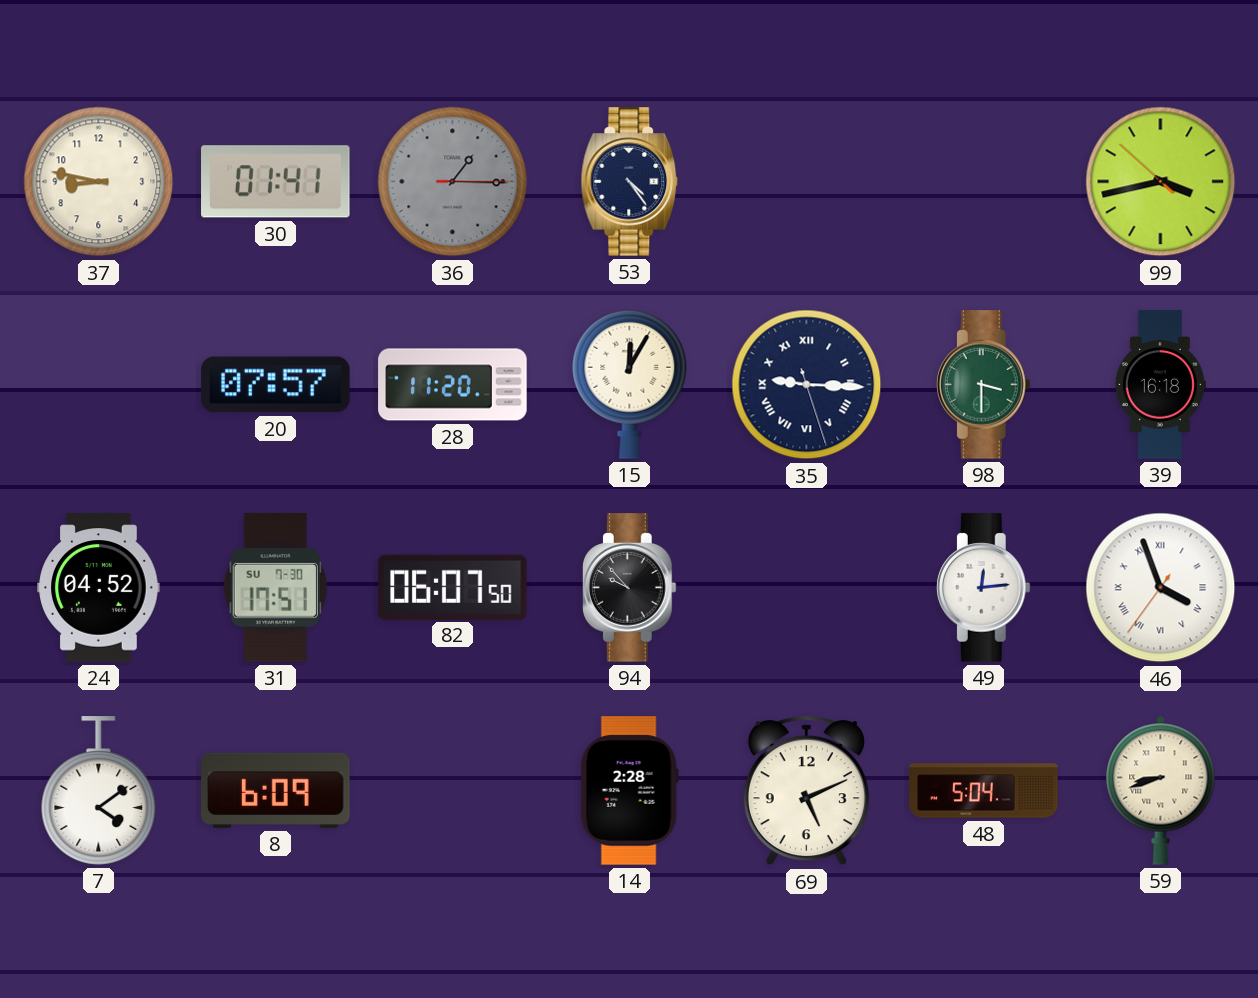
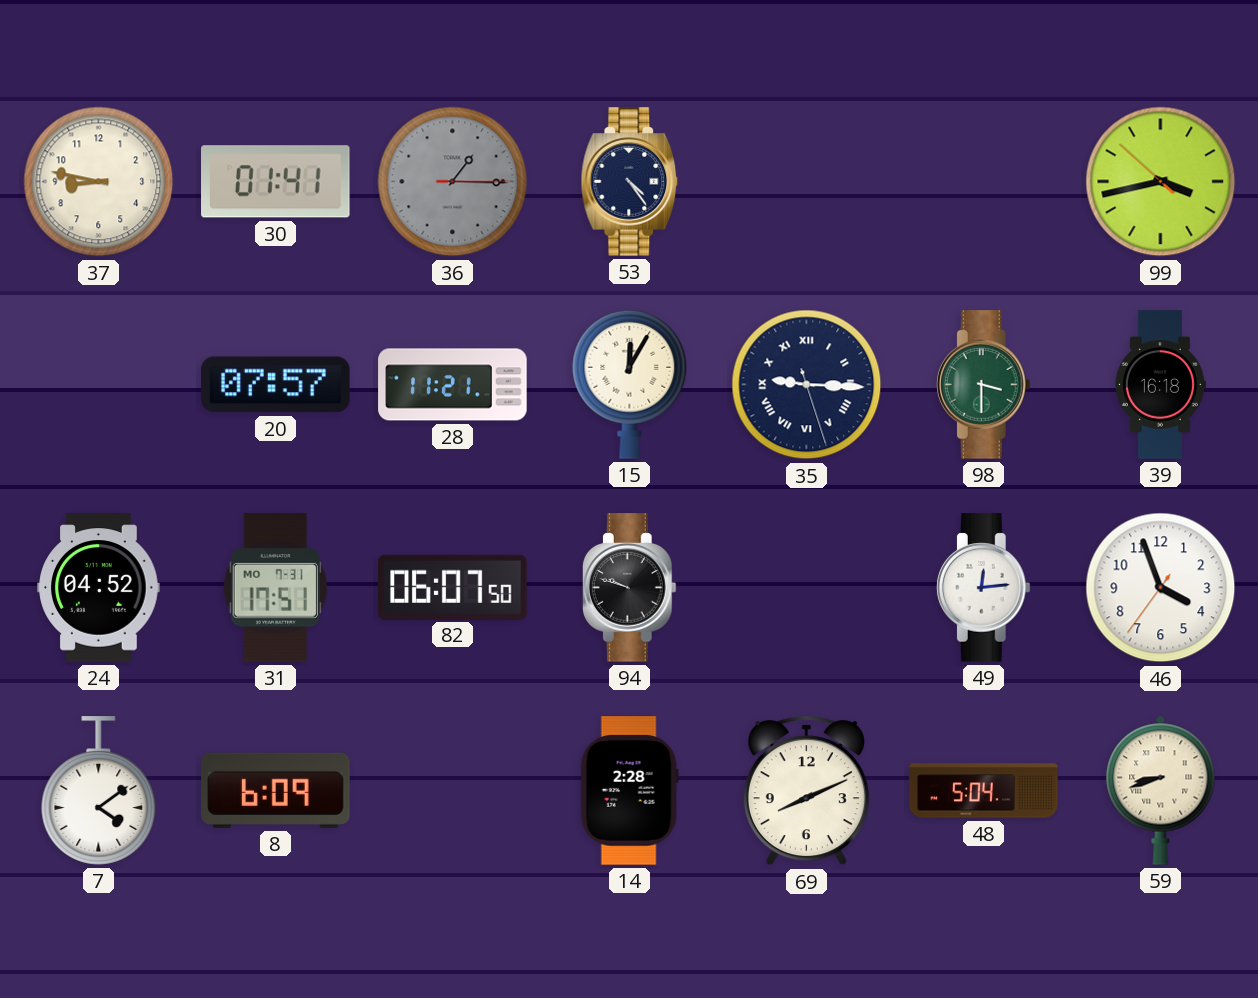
28: 11:20 -> 11:21
31 date: SU 7-30 -> MO 7-31
94: 9:53 -> 9:48
46 numerals: Roman -> Arabic
69: 5:11 -> 8:11
